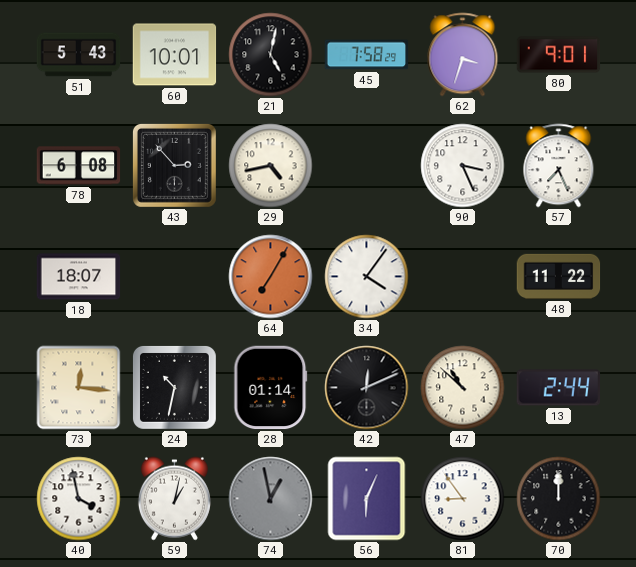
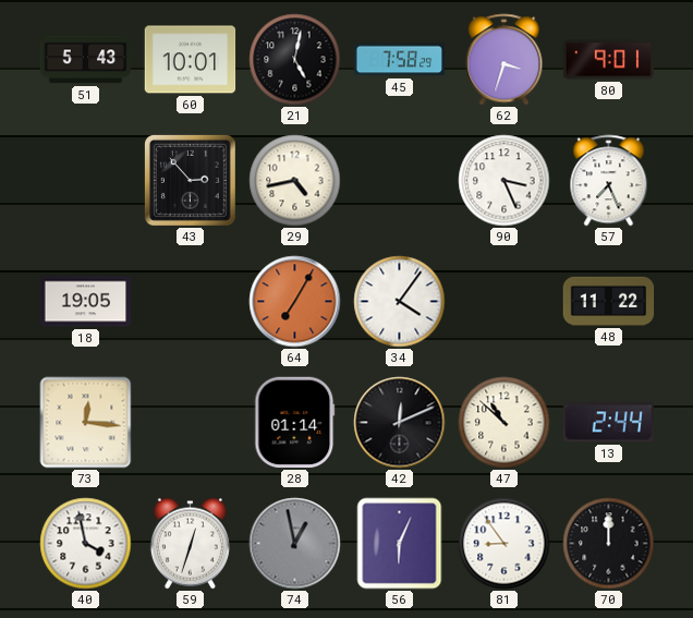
78: 6:08 -> none
18: 18:07 -> 19:05
24: 10:32 -> none
59: 1:02 -> 12:33
